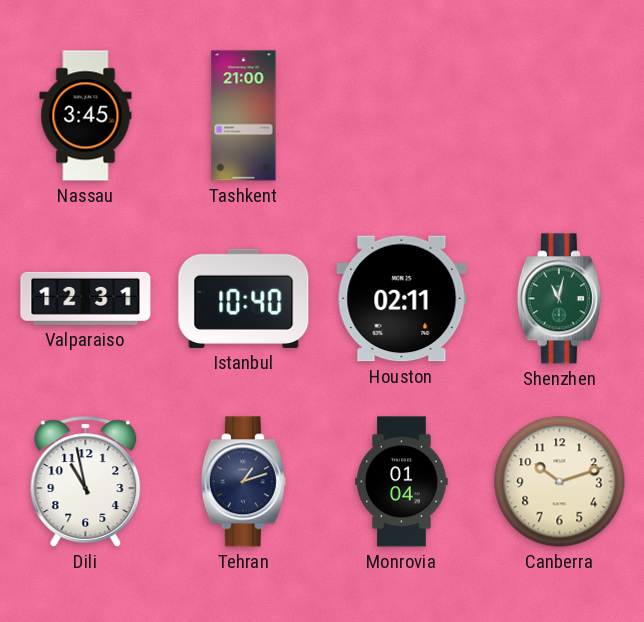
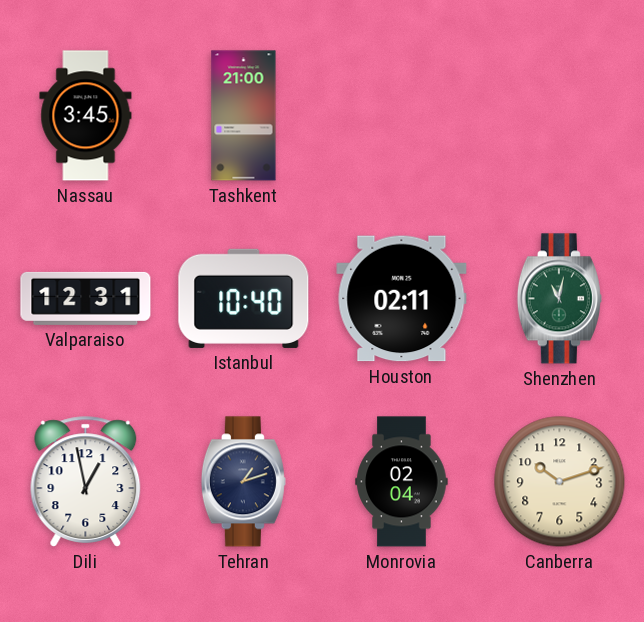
Dili: 10:58 -> 12:58
Monrovia: 01:04 -> 02:04
